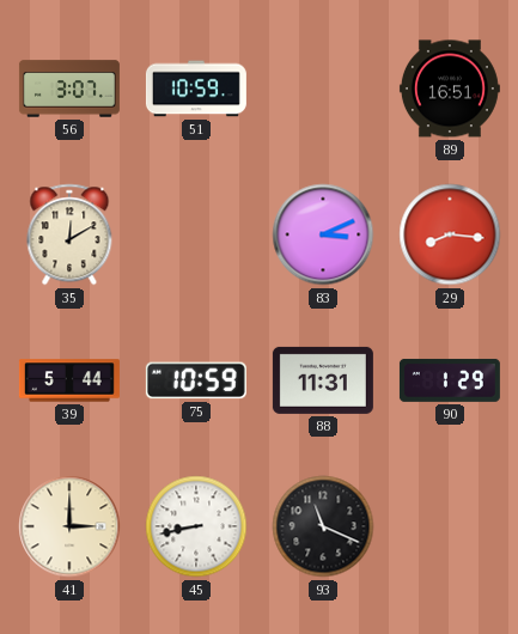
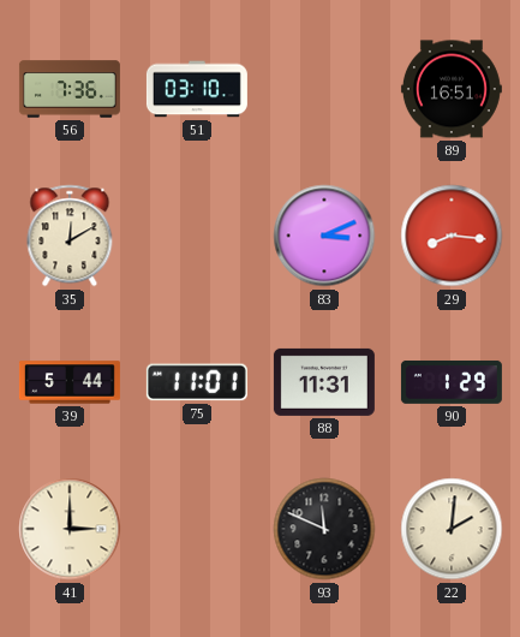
56: 3:07 -> 7:36
51: 10:59 -> 03:10
75: 10:59 -> 11:01
45: 8:43 -> none
93: 11:19 -> 11:49
22: none -> 2:01
